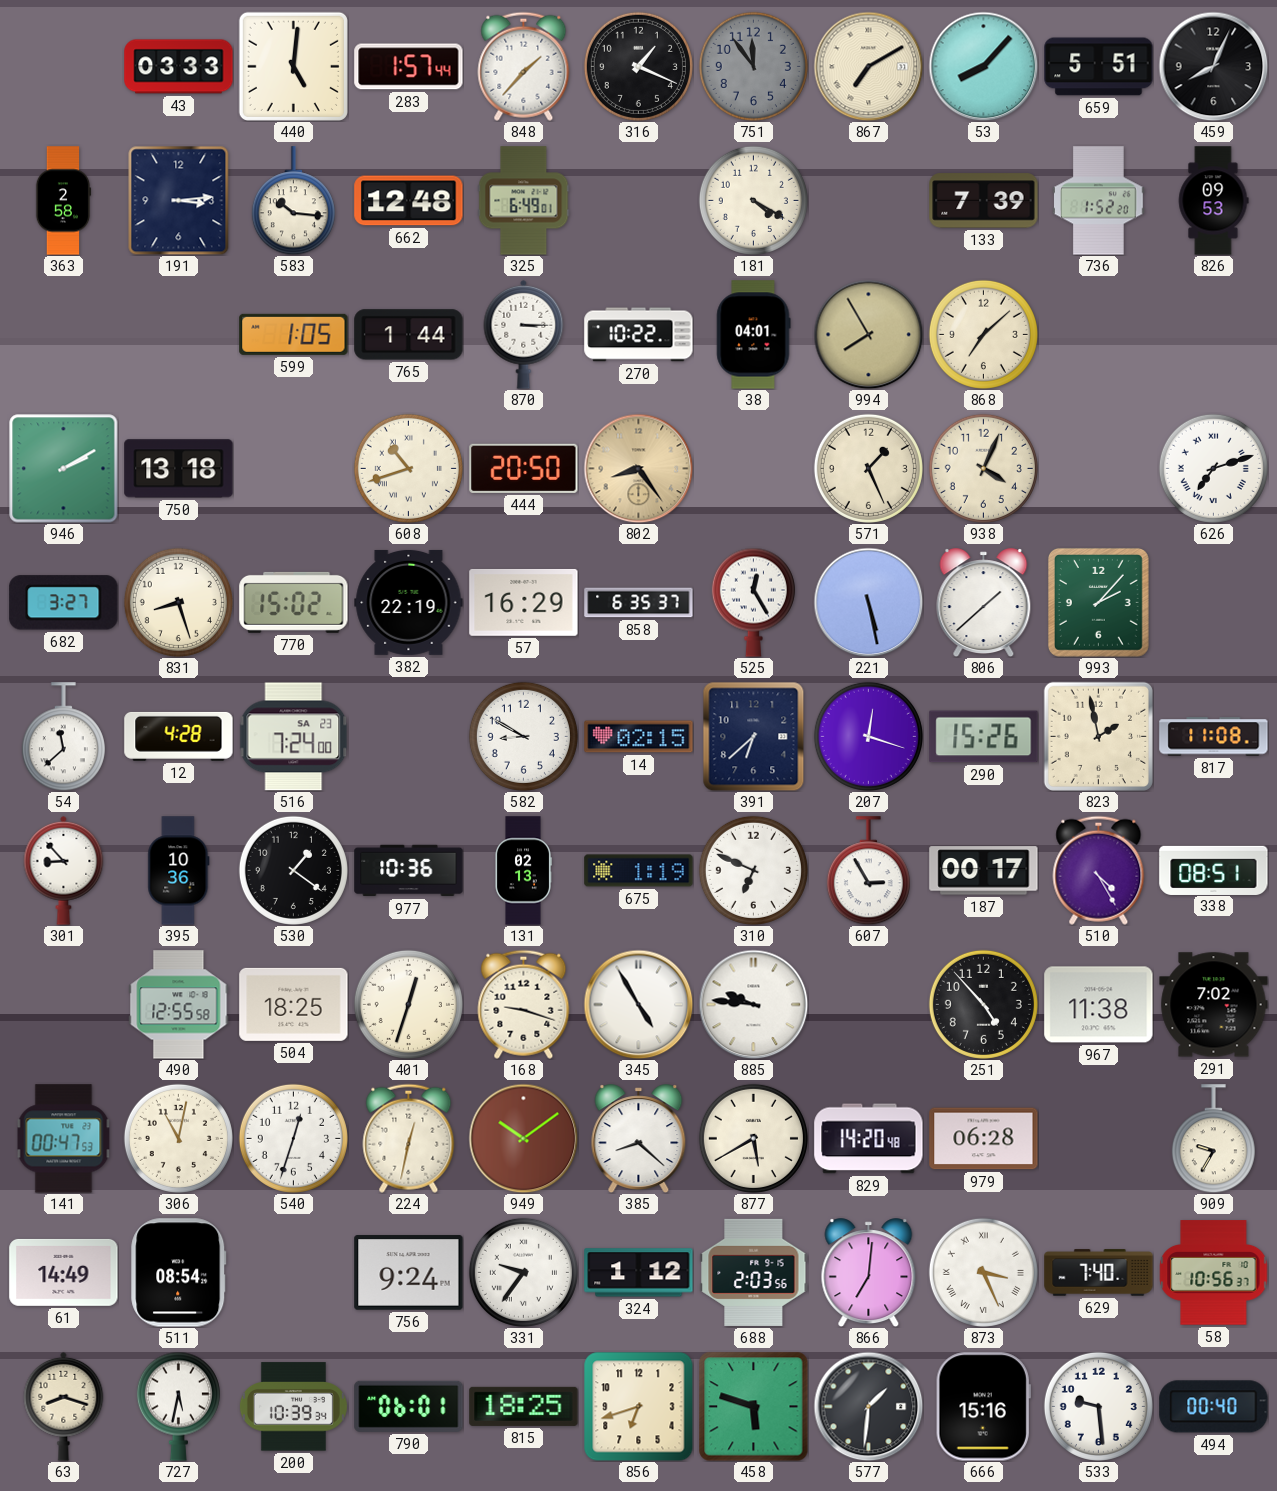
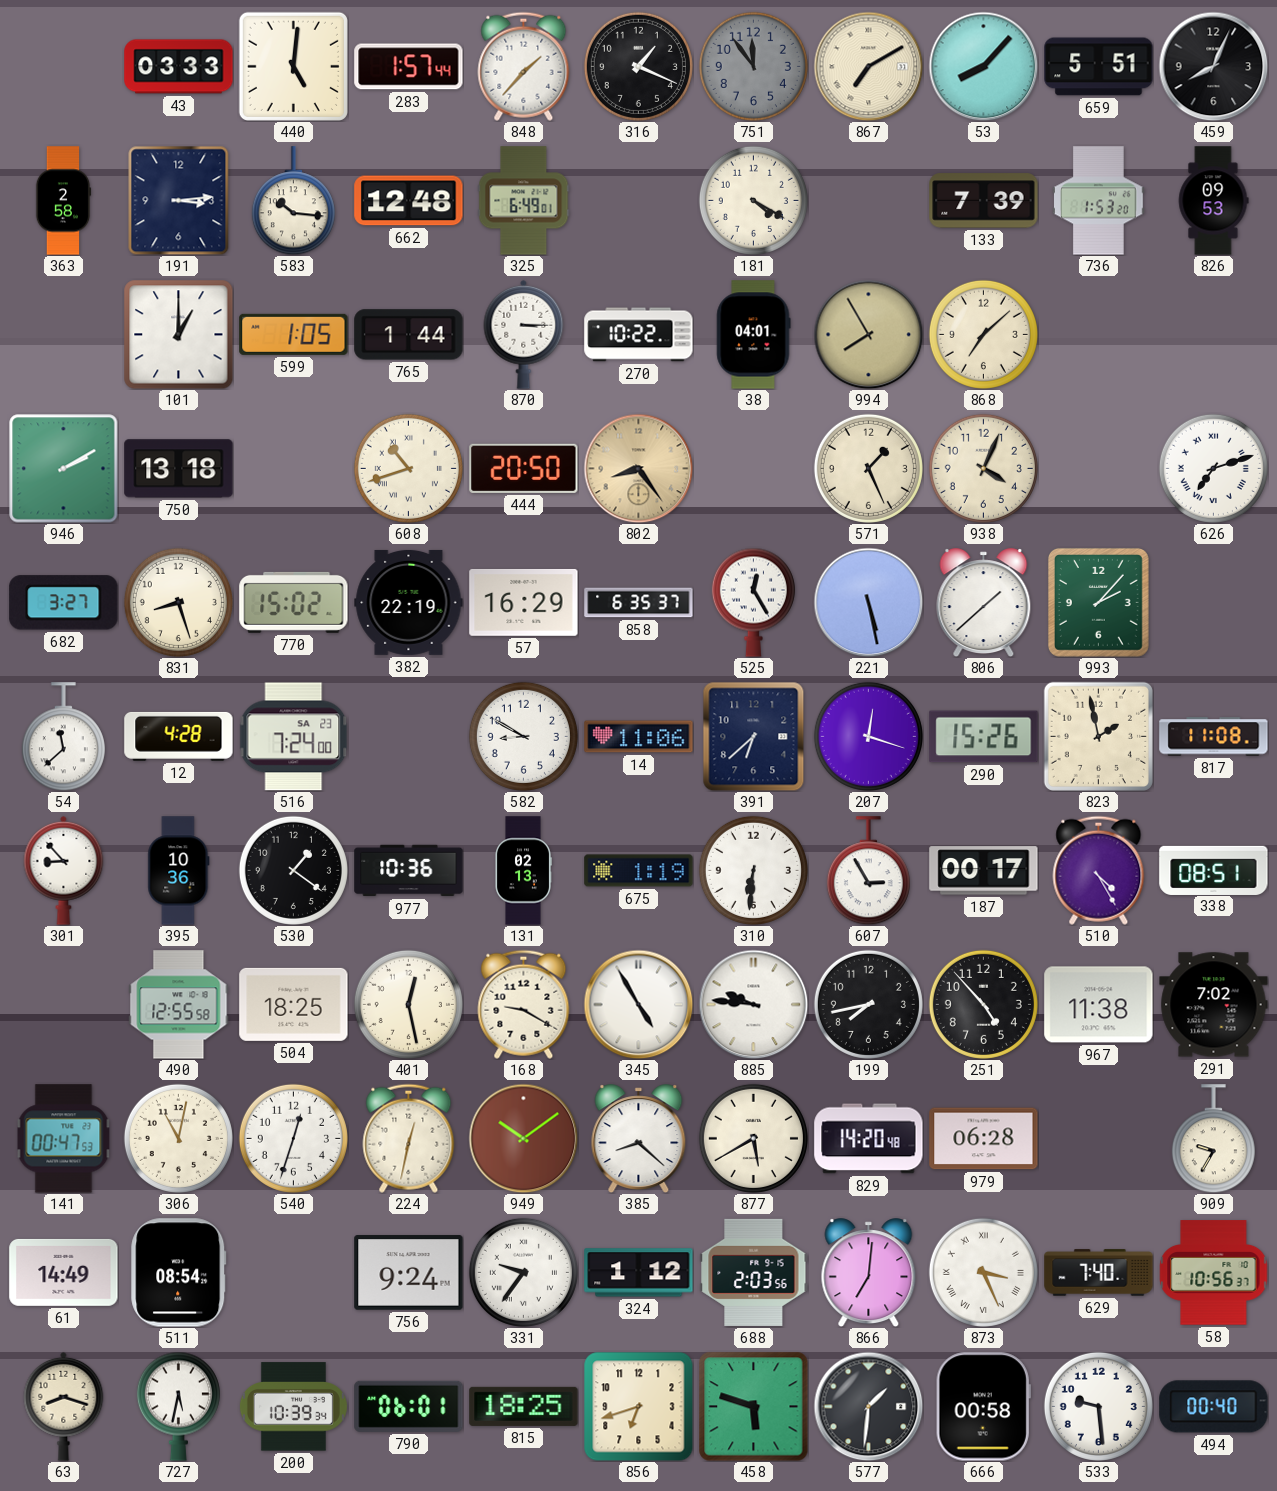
736: 1:52 -> 1:53
101: none -> 1:00
14: 02:15 -> 11:06
310: 6:49 -> 6:31
401: 12:33 -> 12:28
168: 9:18 -> 9:20
199: none -> 7:43
666: 15:16 -> 00:58
